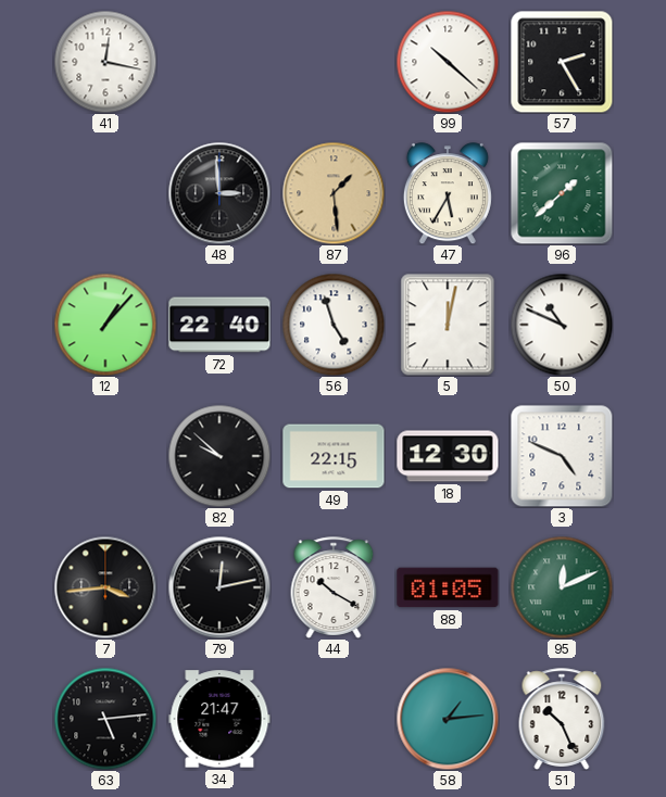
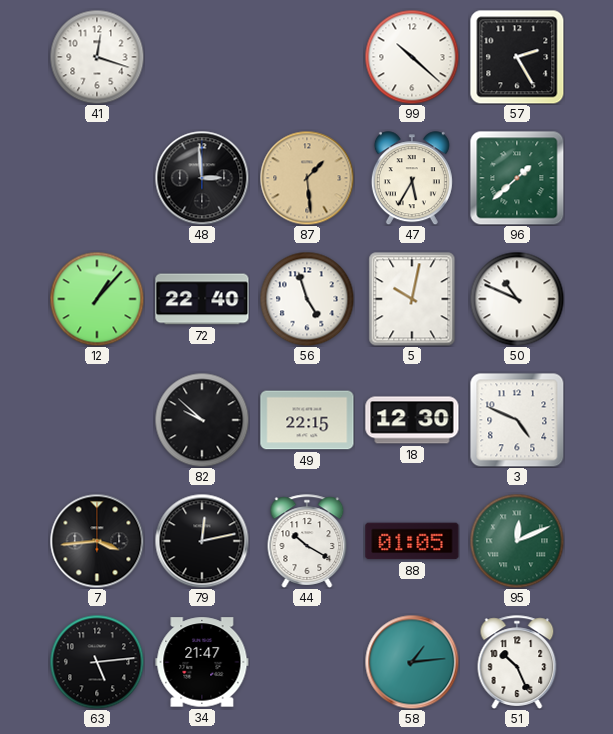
41: 12:17 -> 12:18
5: 12:02 -> 10:02
